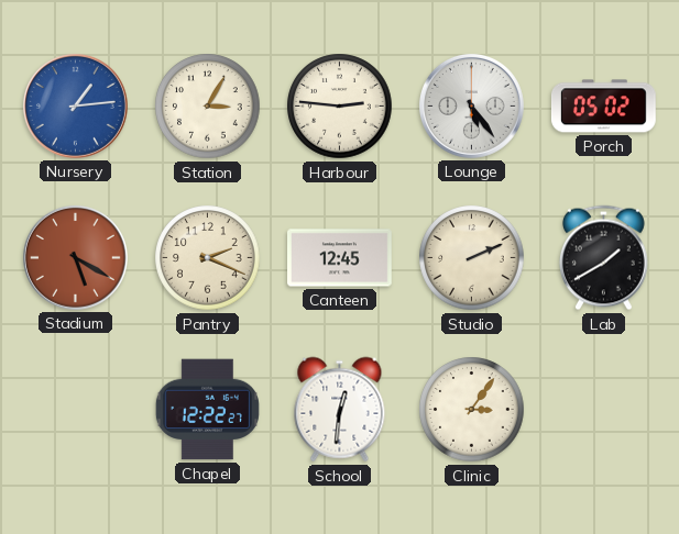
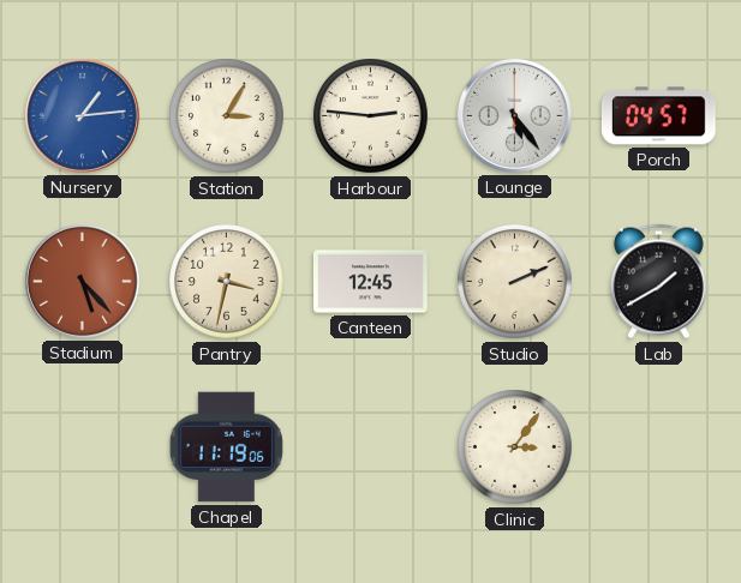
Porch: 05:02 -> 04:57
Stadium: 5:20 -> 5:23
Pantry: 2:19 -> 3:32
Chapel: 12:22 -> 11:19
School: 12:31 -> none
